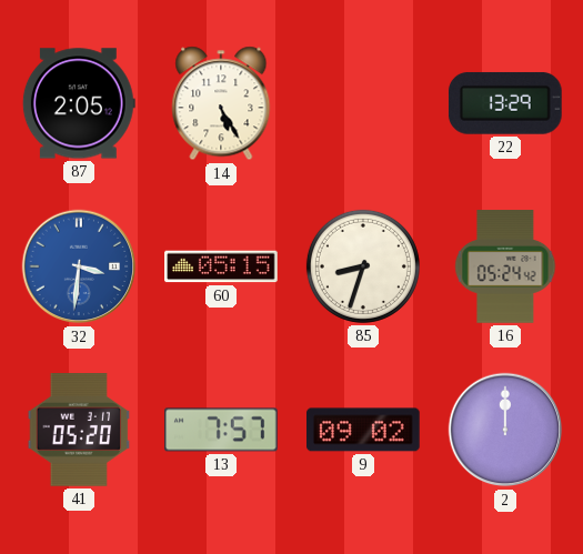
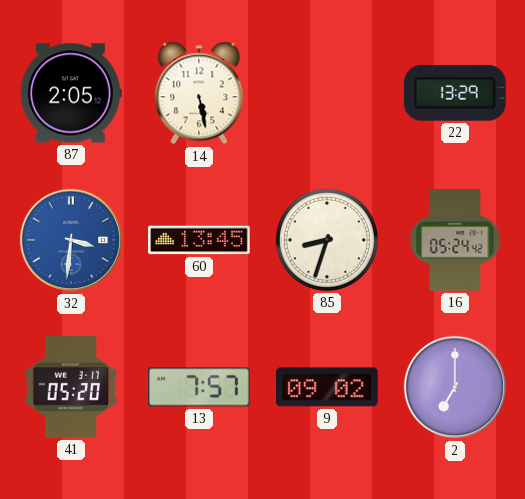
14: 5:25 -> 5:28
60: 05:15 -> 13:45
2: 12:00 -> 7:00
